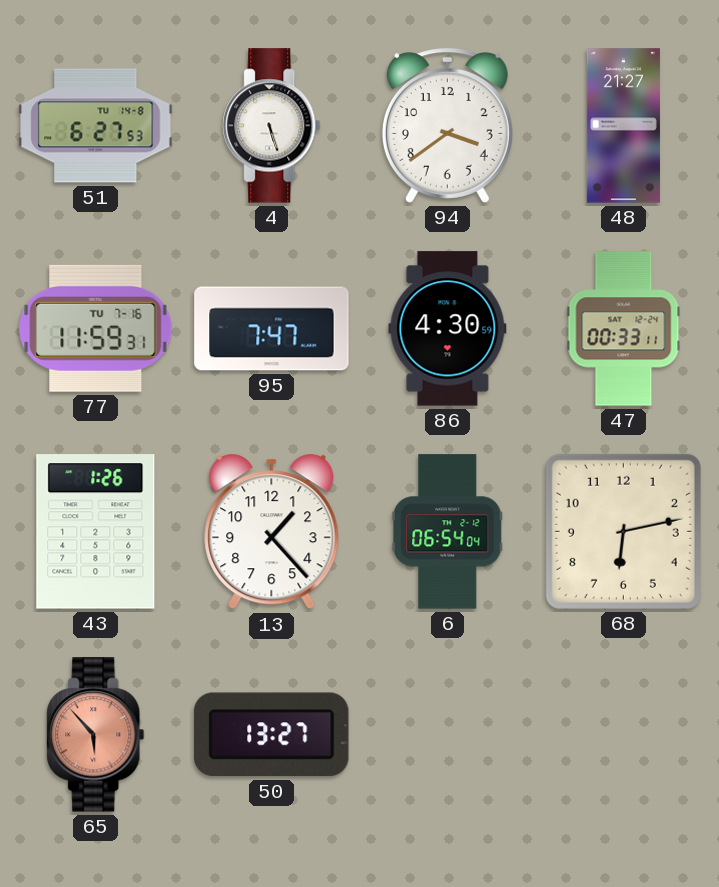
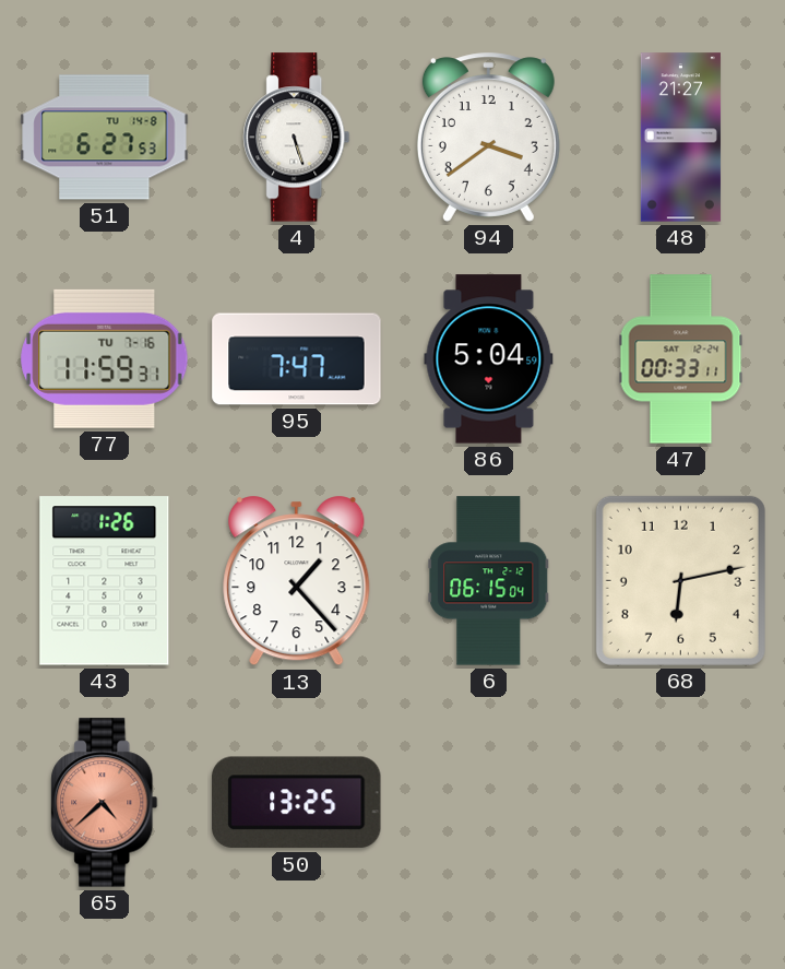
86: 4:30 -> 5:04
6: 06:54 -> 06:15
65: 5:53 -> 4:38
50: 13:27 -> 13:25
